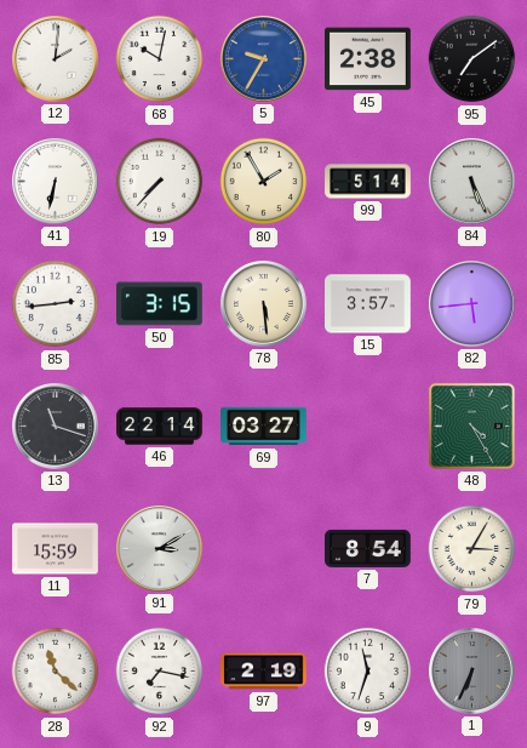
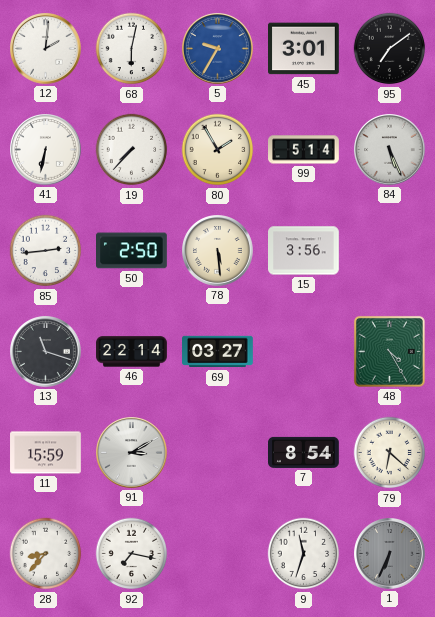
68: 10:02 -> 6:02
45: 2:38 -> 3:01
50: 3:15 -> 2:50
15: 3:57 -> 3:56
82: 5:44 -> none
79: 3:05 -> 6:22
28: 11:22 -> 8:37
97: 2:19 -> none
